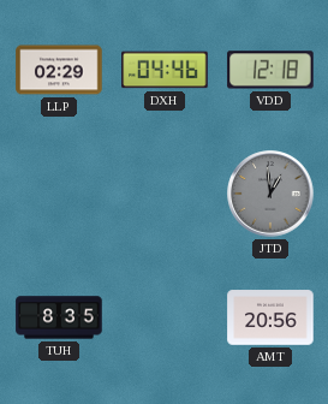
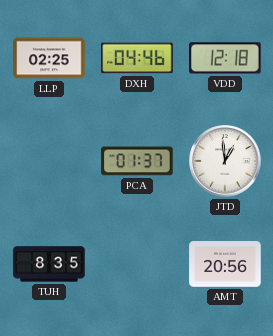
LLP: 02:29 -> 02:25
PCA: none -> 01:37
JTD dial: grey -> white
